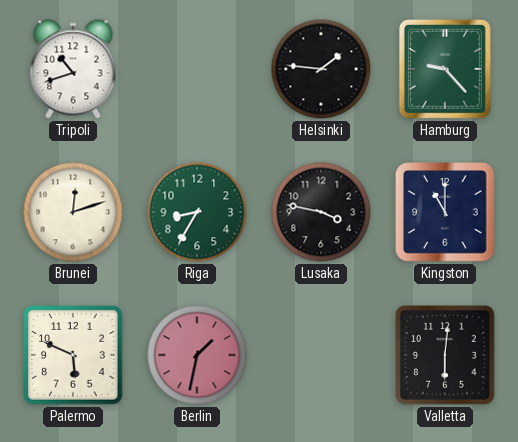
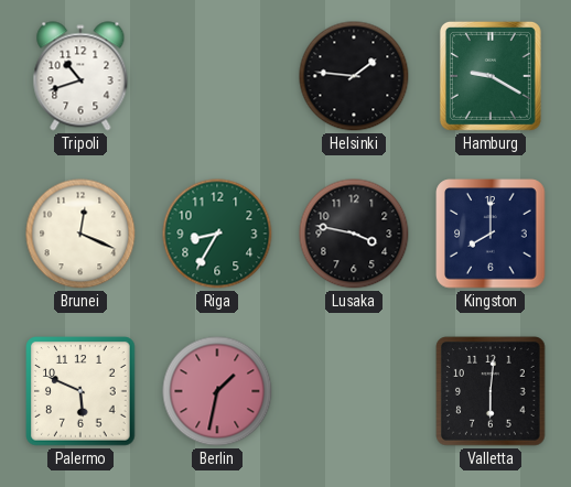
Hamburg: 9:23 -> 9:20
Brunei: 12:12 -> 12:19
Kingston: 11:00 -> 8:00
